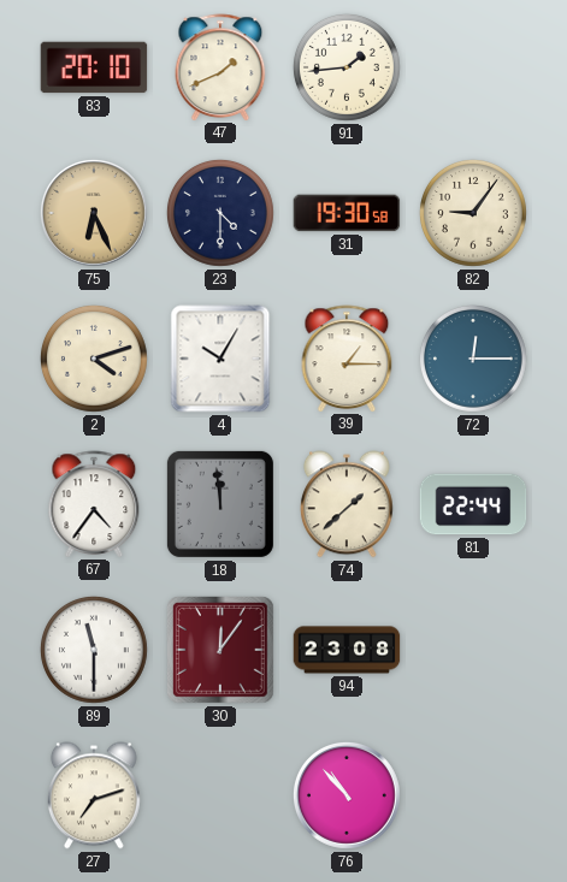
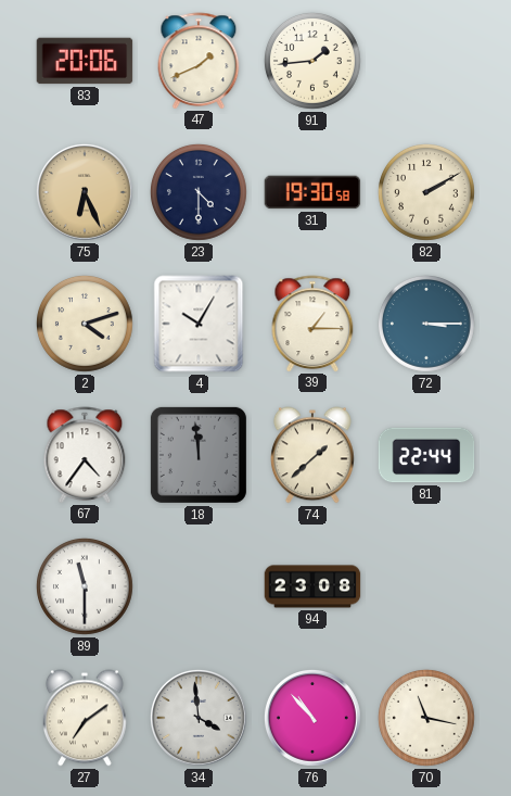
83: 20:10 -> 20:06
82: 9:06 -> 2:10
72: 12:15 -> 3:15
30: 12:06 -> none
27: 7:12 -> 7:09
34: none -> 3:59
70: none -> 11:17
